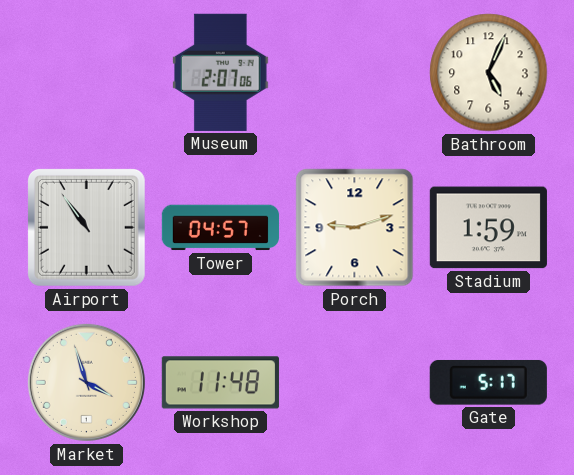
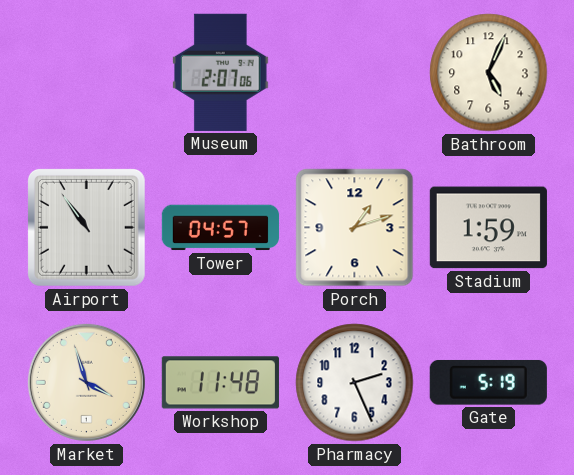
Porch: 9:12 -> 1:12
Pharmacy: none -> 2:26
Gate: 5:17 -> 5:19
